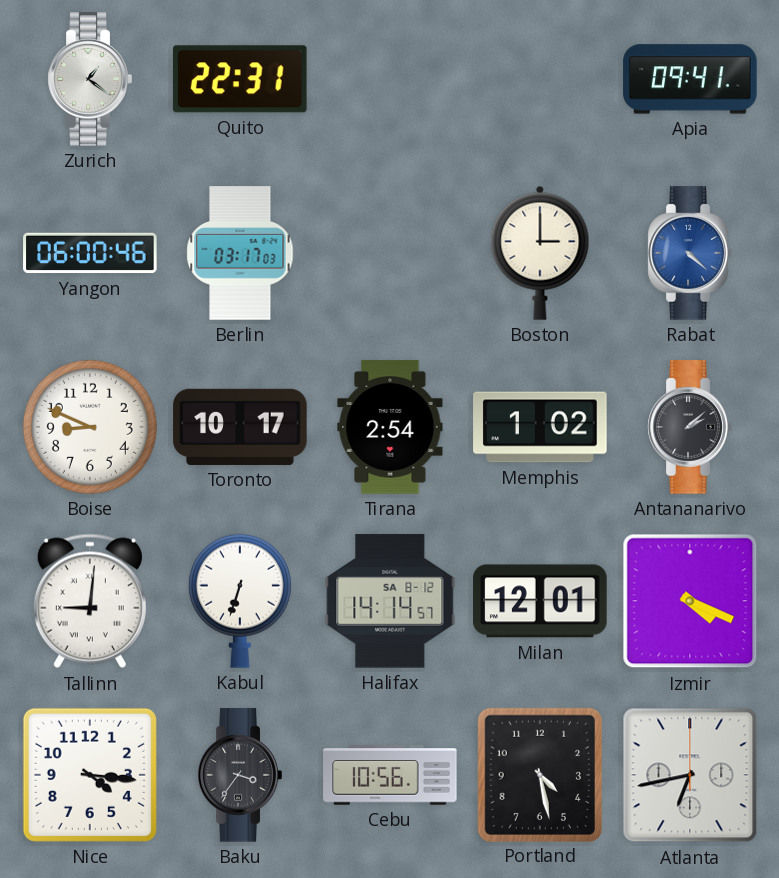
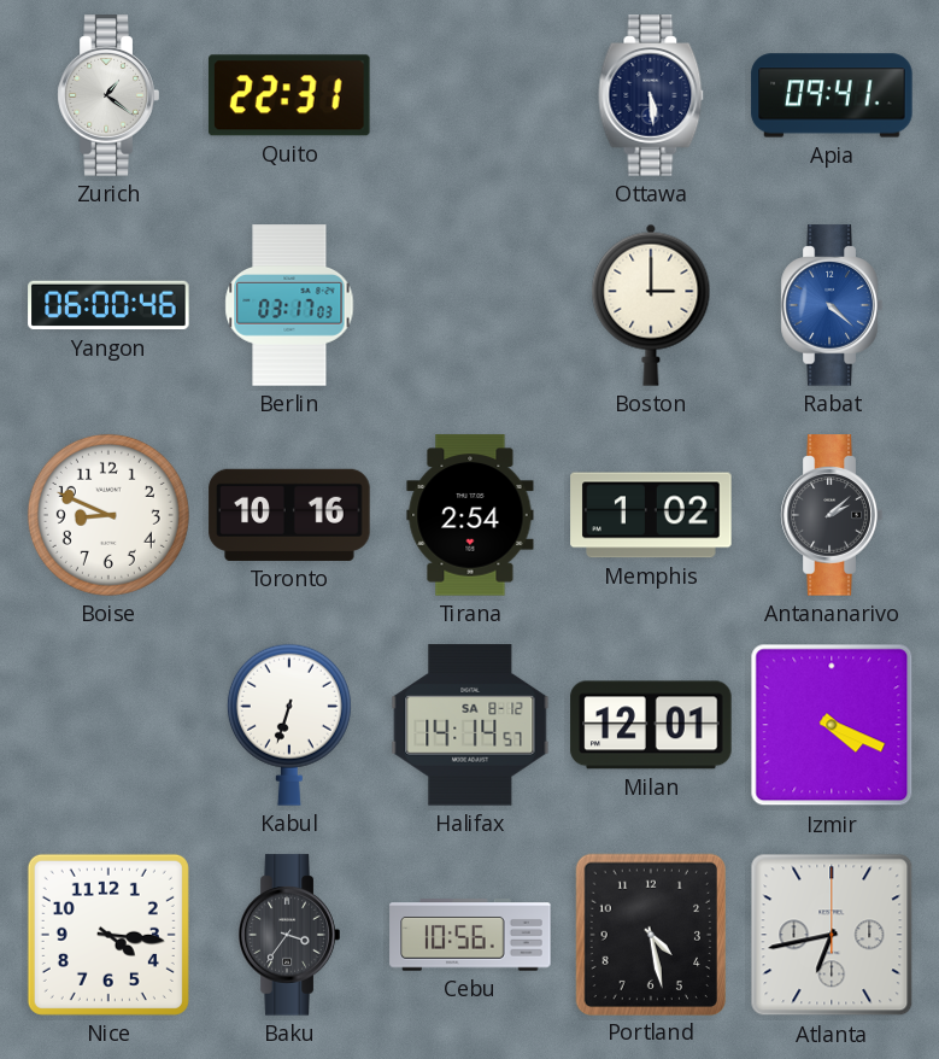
Ottawa: none -> 5:29
Toronto: 10:17 -> 10:16
Tallinn: 9:01 -> none
